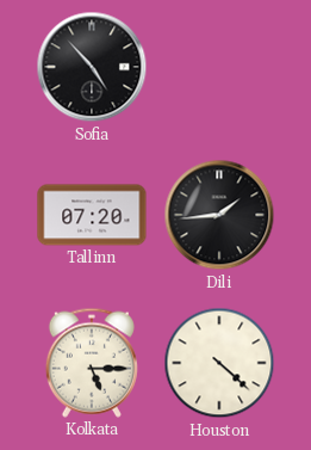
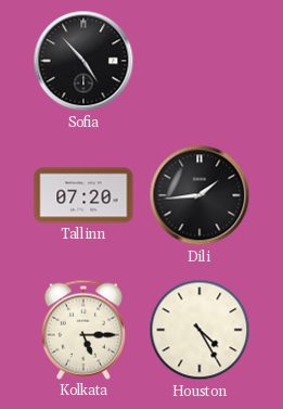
Houston: 4:22 -> 4:25
